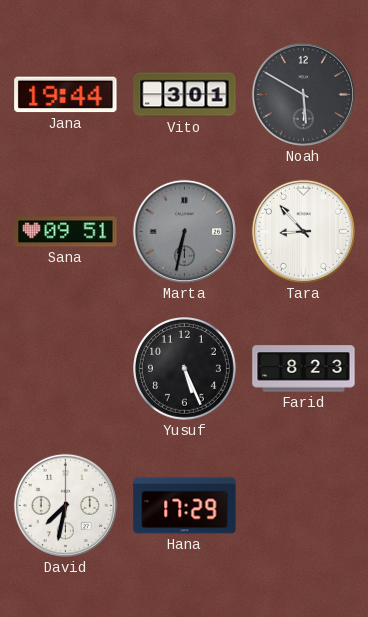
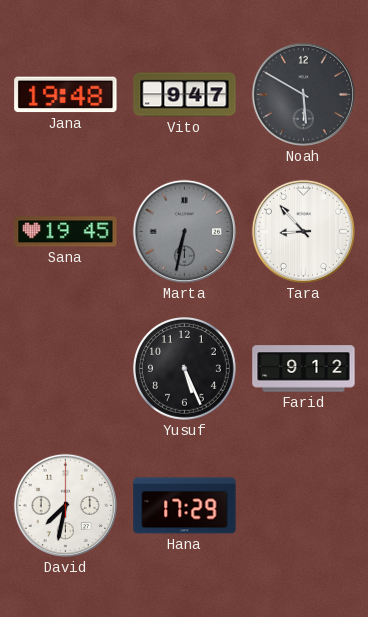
Jana: 19:44 -> 19:48
Vito: 3:01 -> 9:47
Sana: 09:51 -> 19:45
Farid: 8:23 -> 9:12
